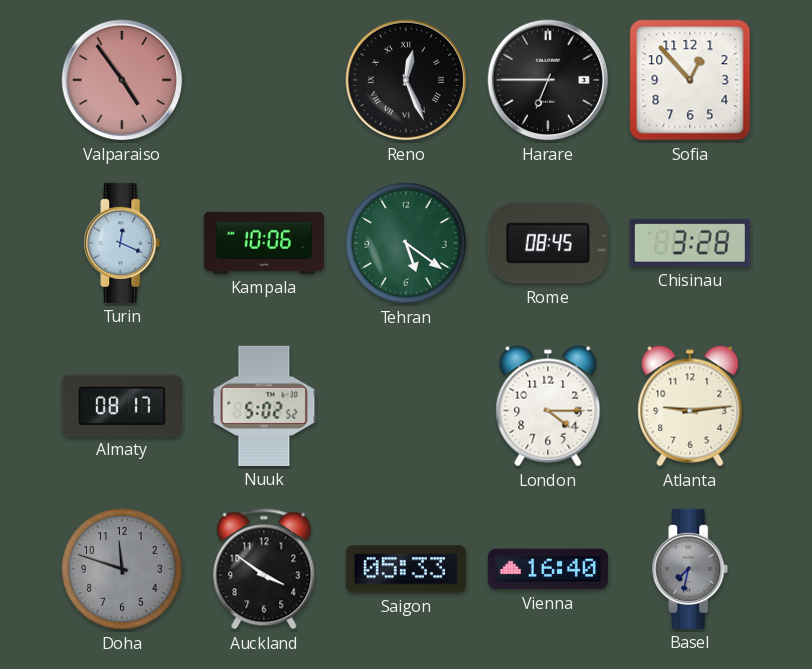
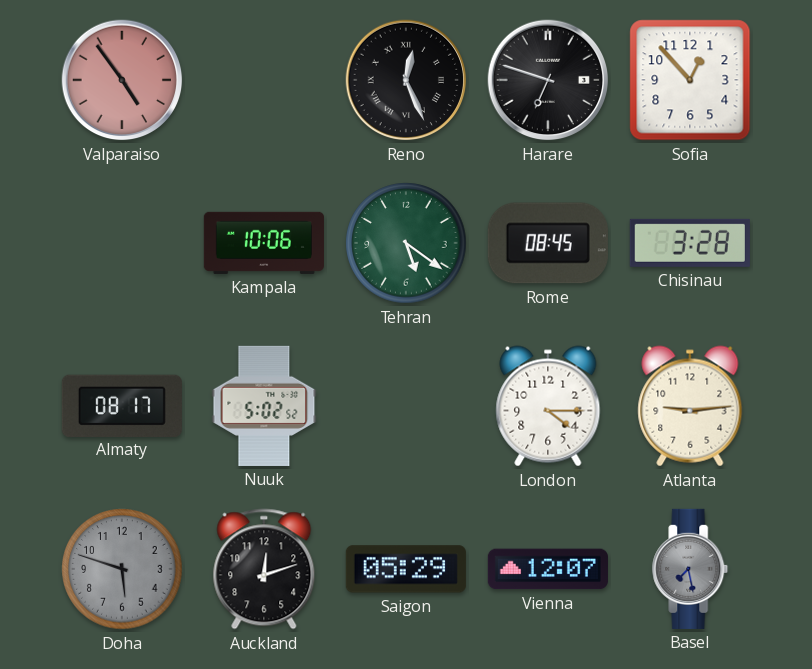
Harare: 6:45 -> 6:48
Turin: 12:19 -> none
Doha: 11:48 -> 5:48
Auckland: 3:51 -> 12:12
Saigon: 05:33 -> 05:29
Vienna: 16:40 -> 12:07
Basel: 7:32 -> 7:28
